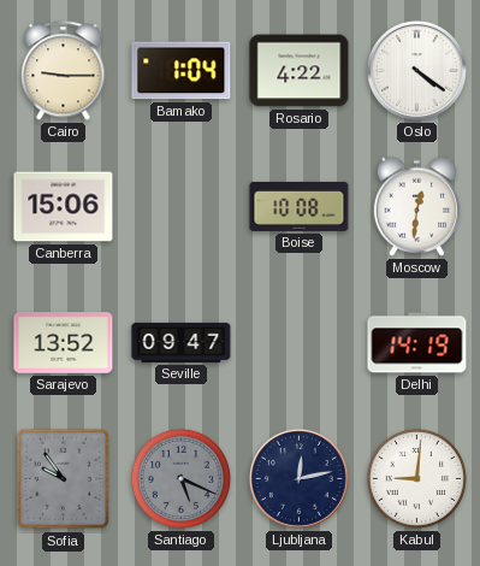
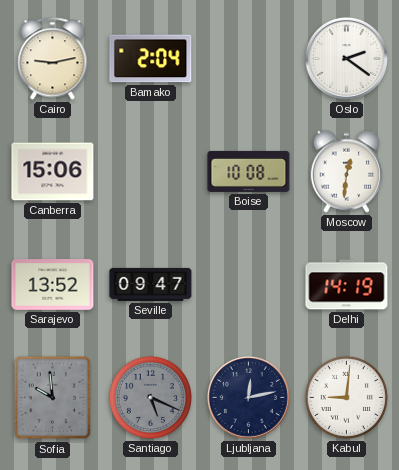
Cairo: 9:15 -> 9:13
Bamako: 1:04 -> 2:04
Rosario: 4:22 -> none
Oslo: 4:21 -> 2:21
Sofia: 9:54 -> 9:59
